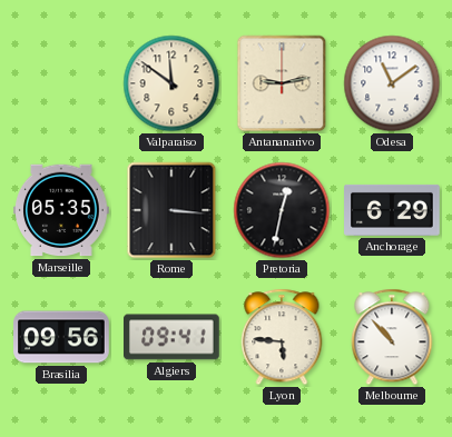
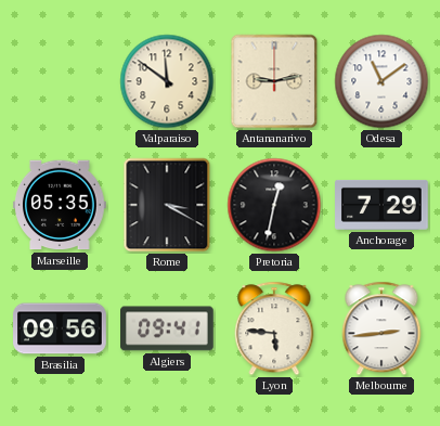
Rome: 3:16 -> 3:20
Anchorage: 6:29 -> 7:29
Melbourne: 10:53 -> 2:44
